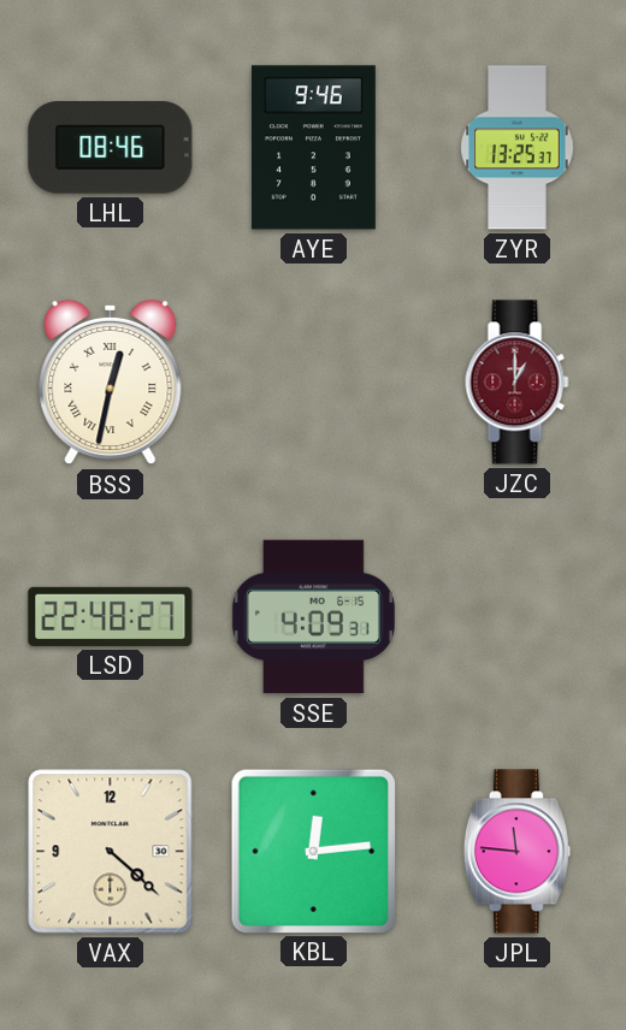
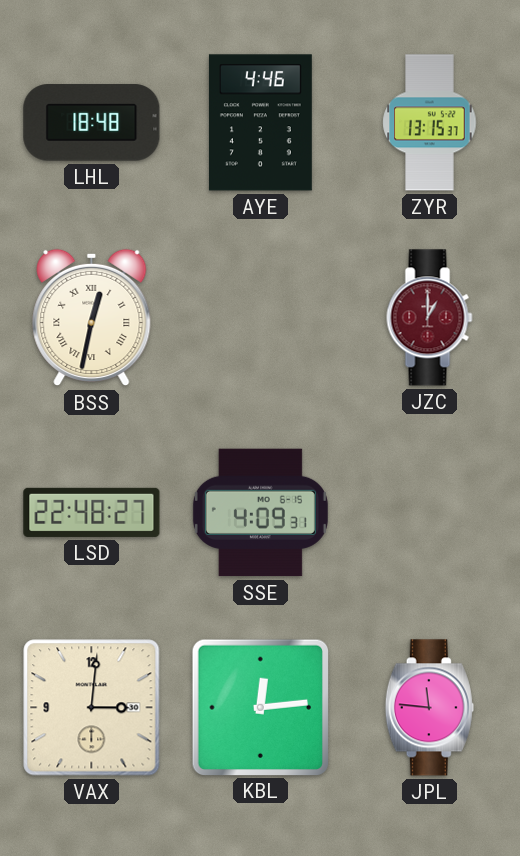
LHL: 08:46 -> 18:48
AYE: 9:46 -> 4:46
ZYR: 13:25 -> 13:15
VAX: 4:22 -> 3:01
